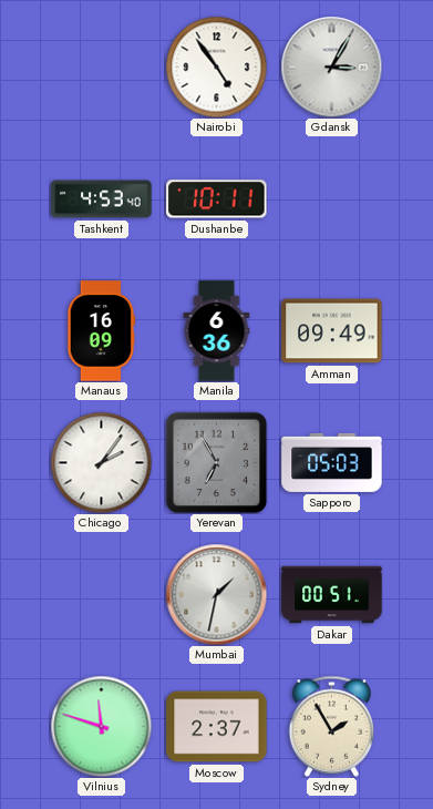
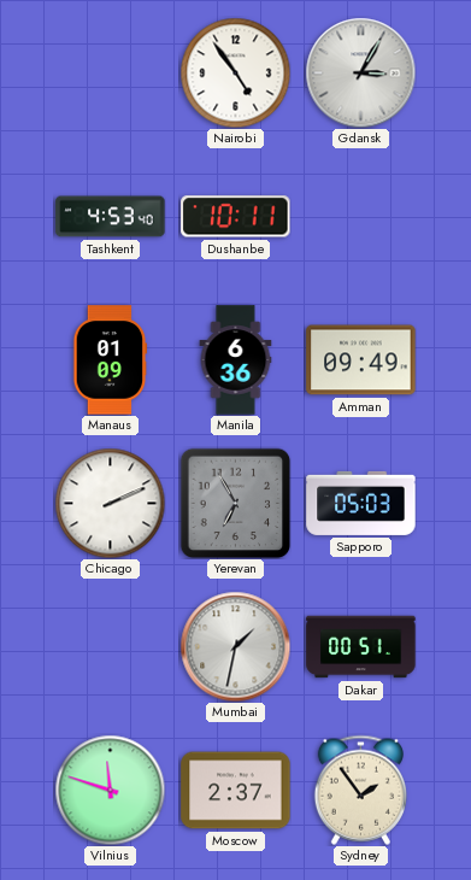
Manaus: 16:09 -> 01:09
Chicago: 2:06 -> 2:11
Sydney: 1:55 -> 1:54
